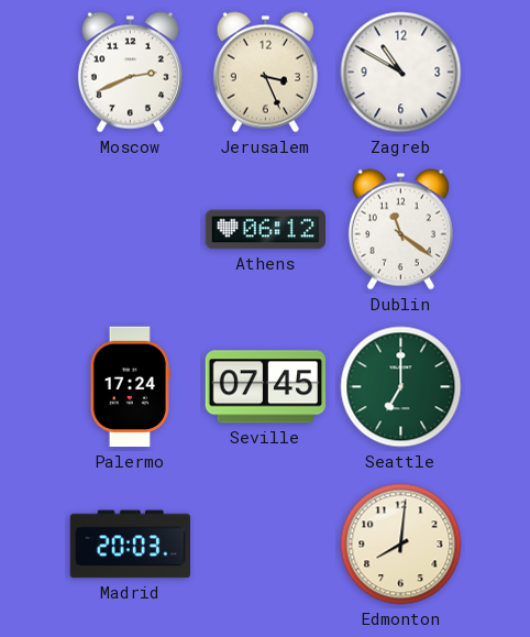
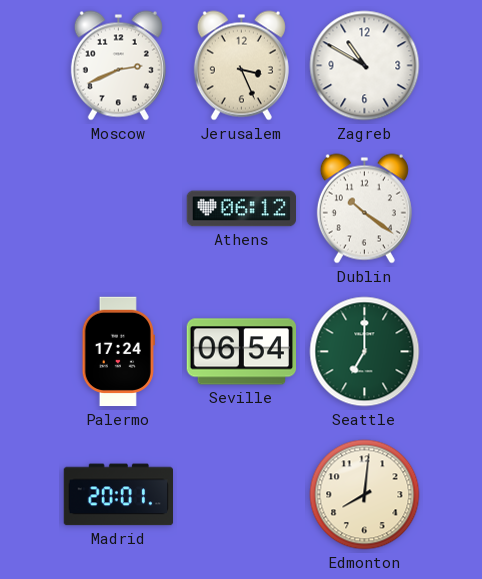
Dublin: 11:21 -> 10:21
Seville: 07:45 -> 06:54
Madrid: 20:03 -> 20:01
